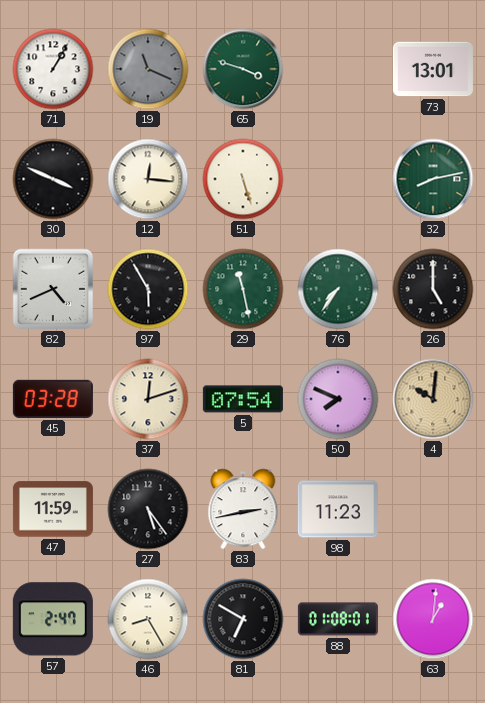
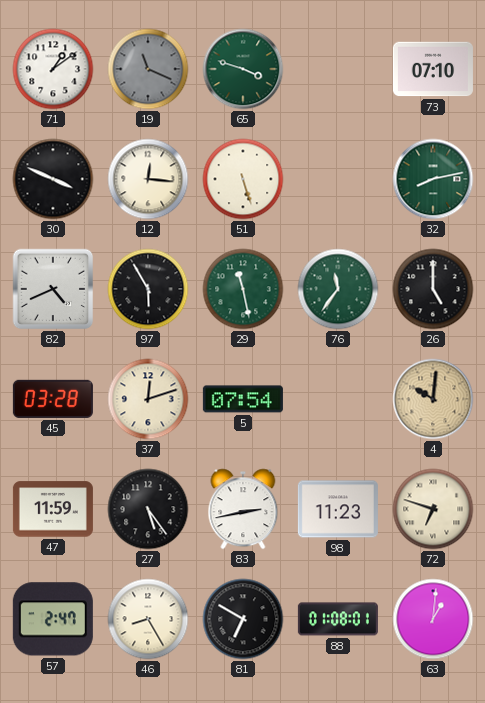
71: 1:05 -> 1:09
73: 13:01 -> 07:10
76: 7:36 -> 11:36
50: 7:49 -> none
72: none -> 6:48
